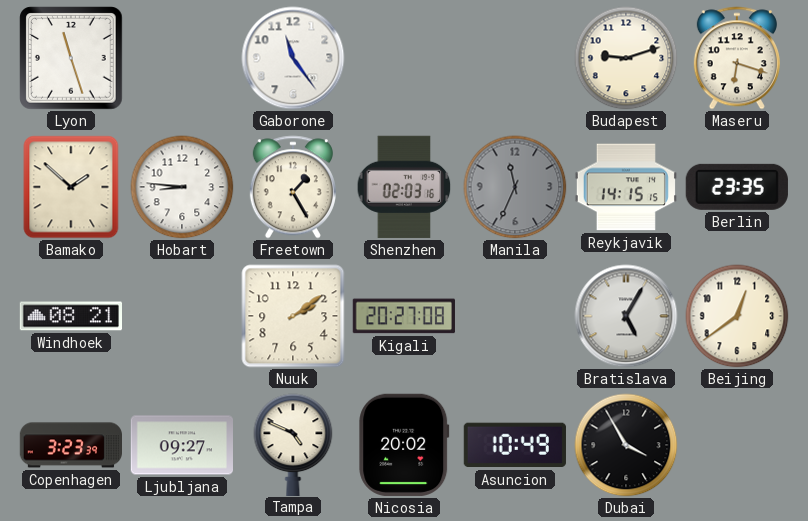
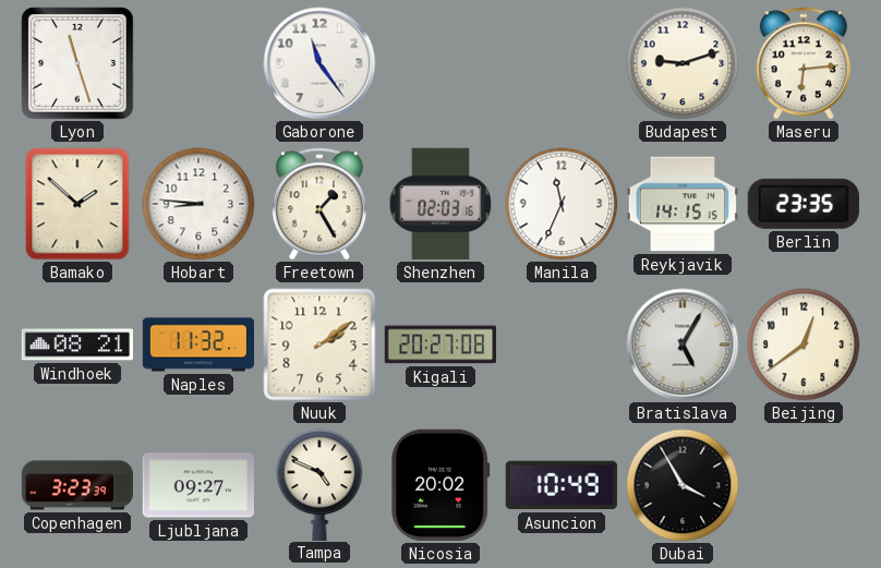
Maseru: 6:18 -> 6:14
Manila dial: grey -> white
Naples: none -> 11:32
